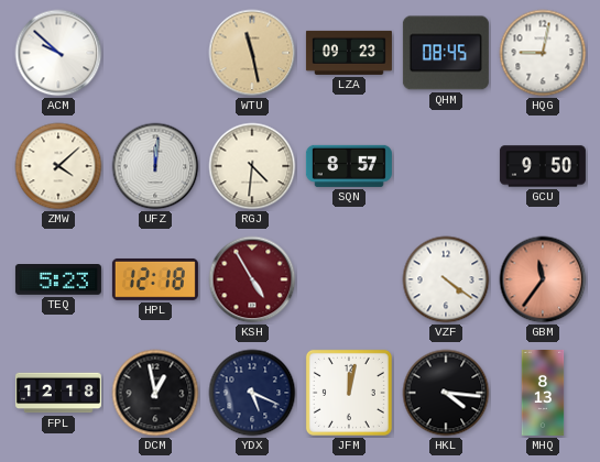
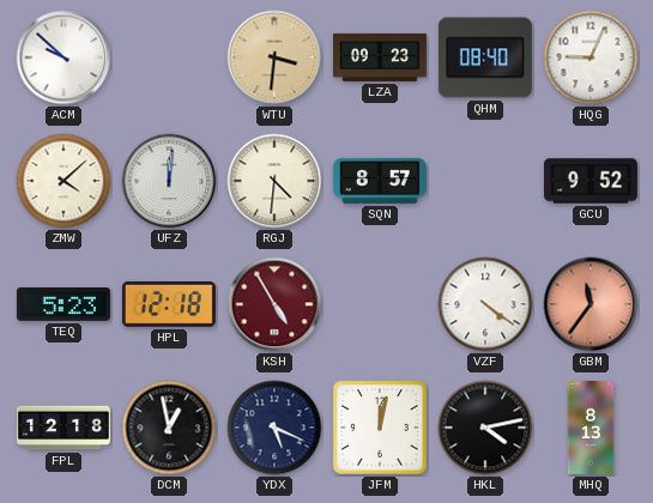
WTU: 11:28 -> 3:31
QHM: 08:45 -> 08:40
HQG: 9:02 -> 9:04
GCU: 9:50 -> 9:52
HKL: 4:16 -> 4:13
